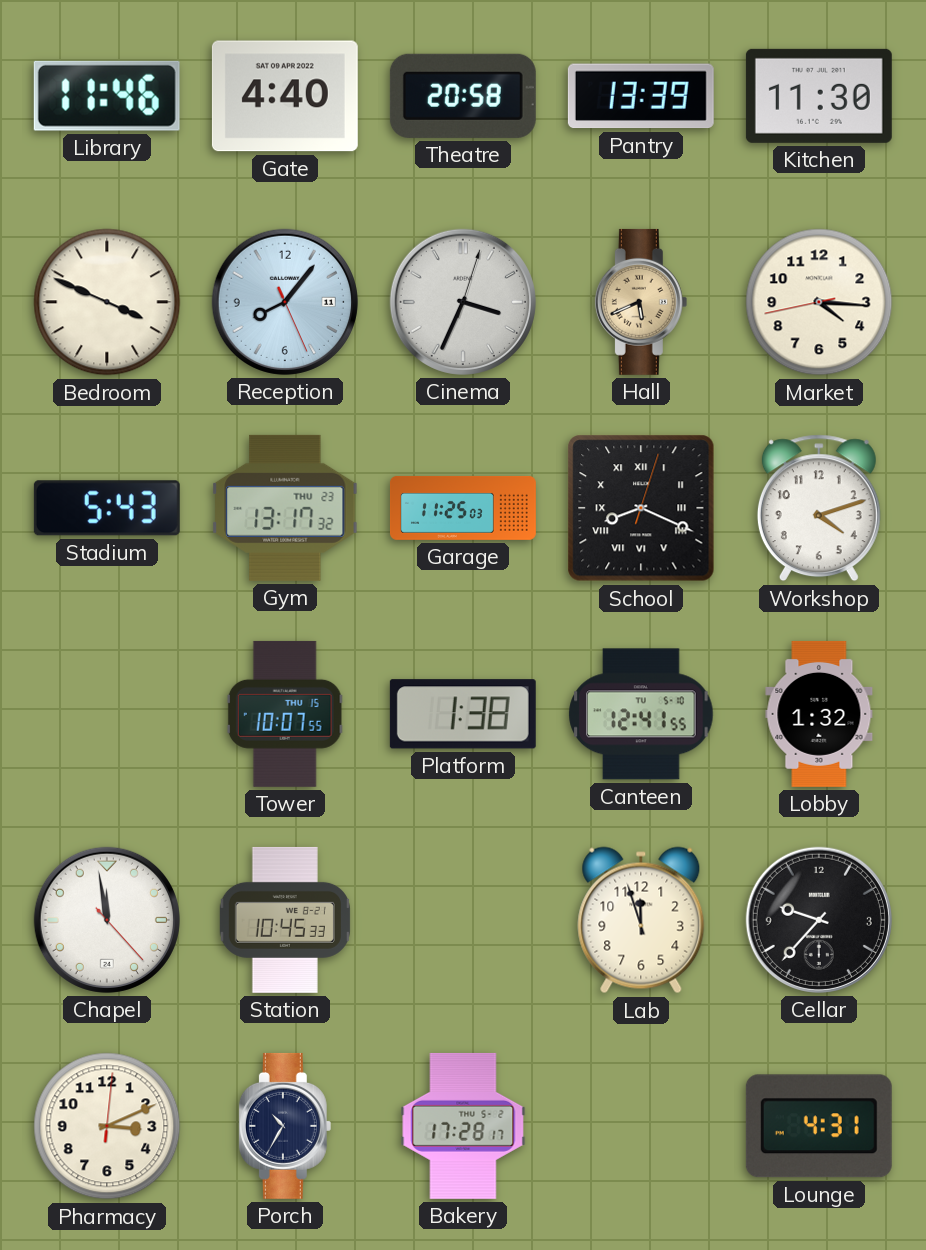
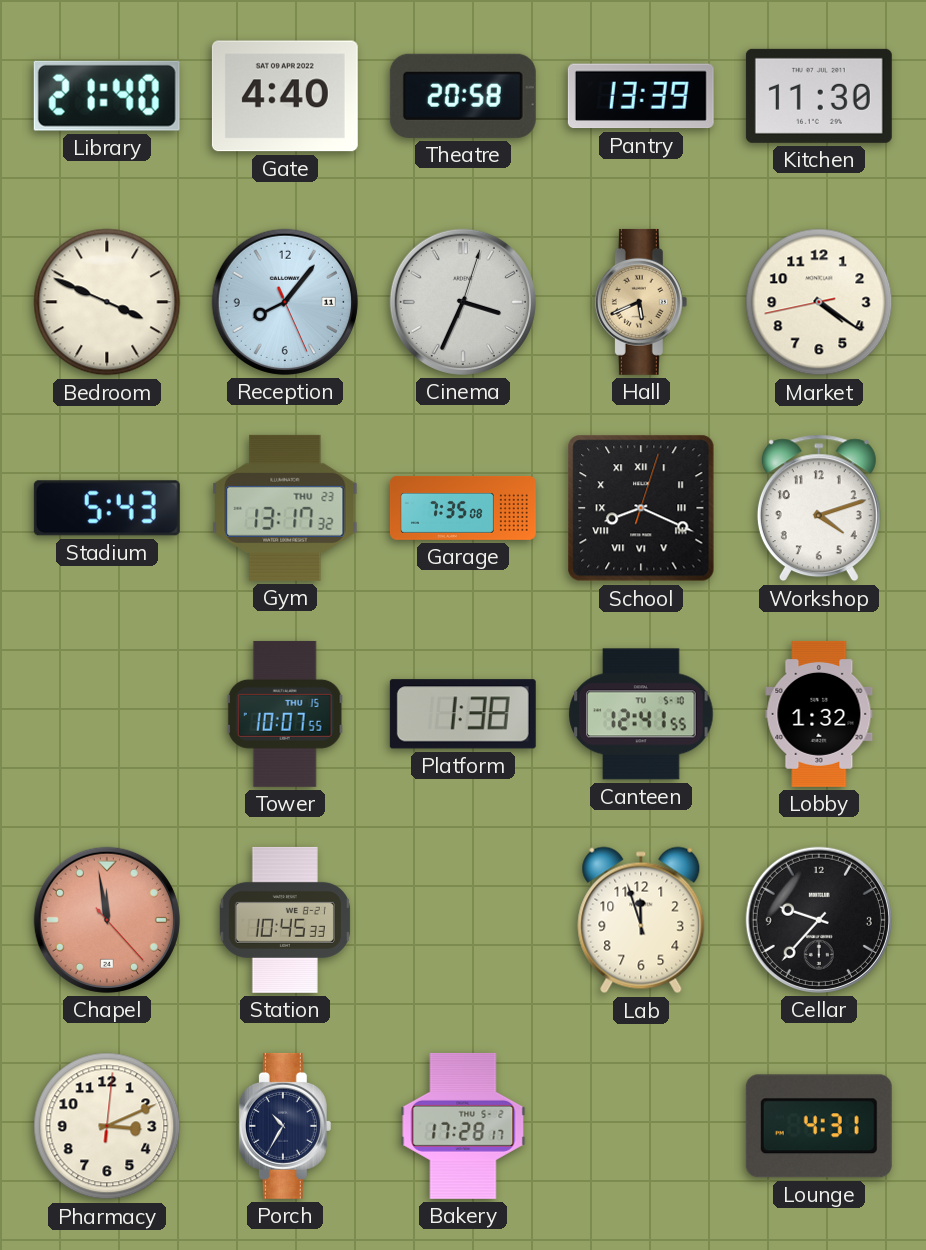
Library: 11:46 -> 21:40
Market: 4:15 -> 4:20
Garage: 11:25 -> 7:35
Chapel dial: white -> salmon
